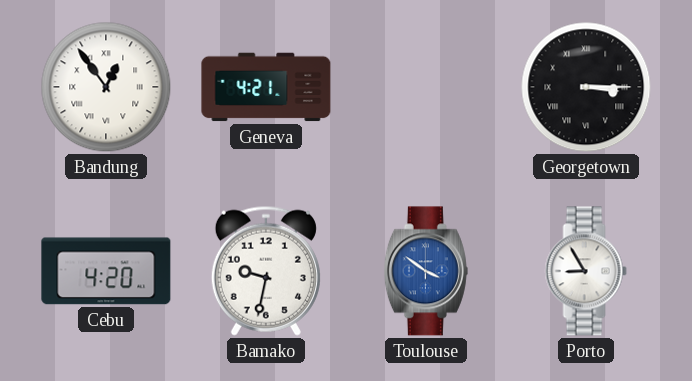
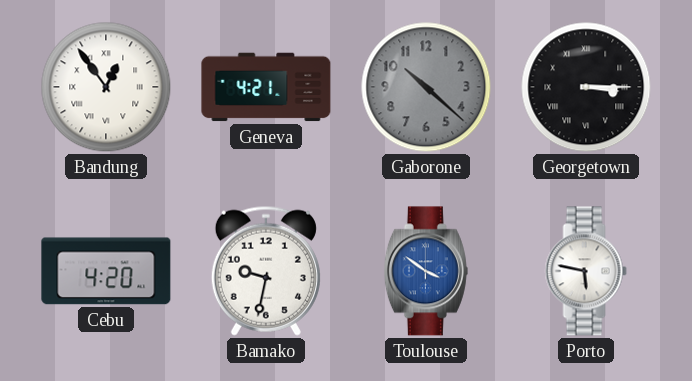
Gaborone: none -> 10:22
Porto: 8:55 -> 5:47
